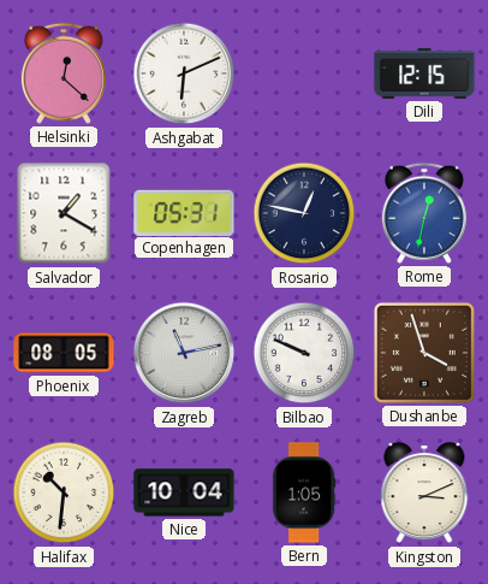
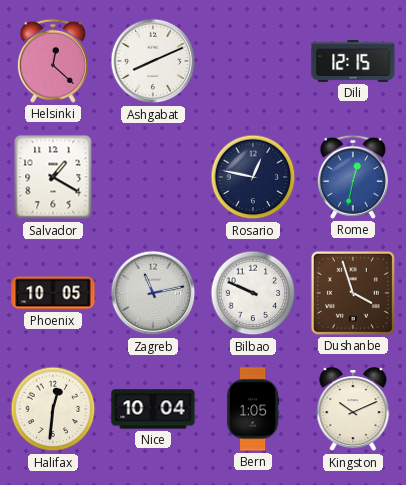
Ashgabat: 6:11 -> 8:11
Copenhagen: 05:31 -> none
Phoenix: 08:05 -> 10:05
Halifax: 10:31 -> 12:31
Kingston: 3:11 -> 10:11
